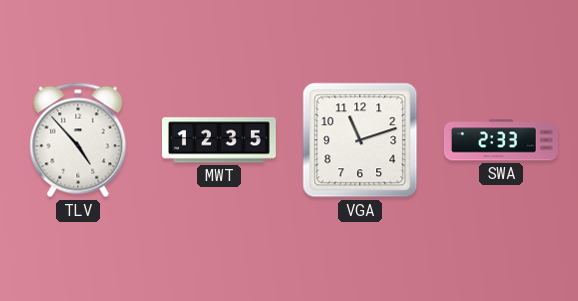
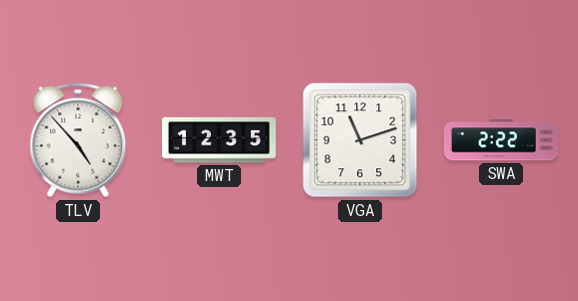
SWA: 2:33 -> 2:22
